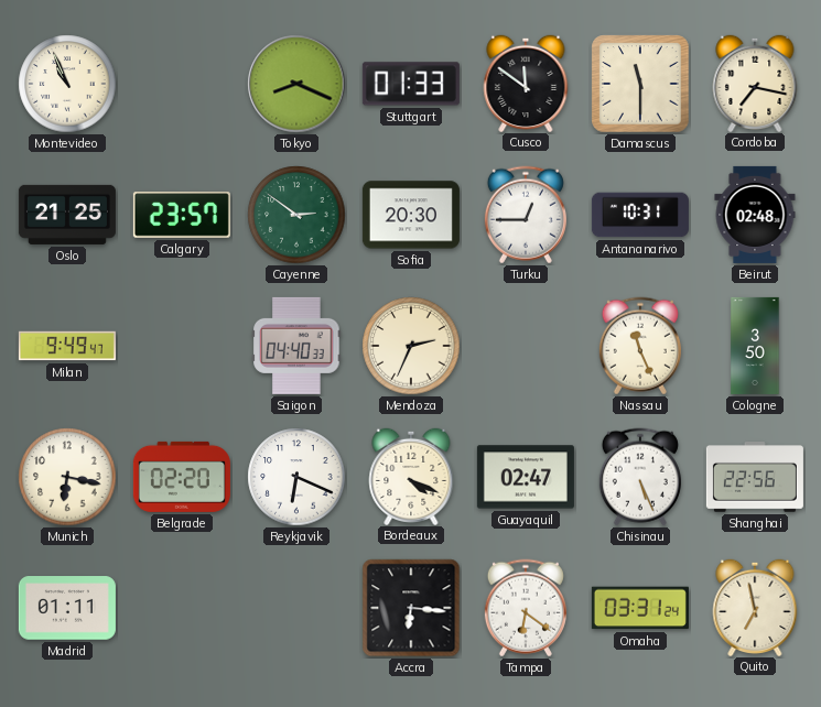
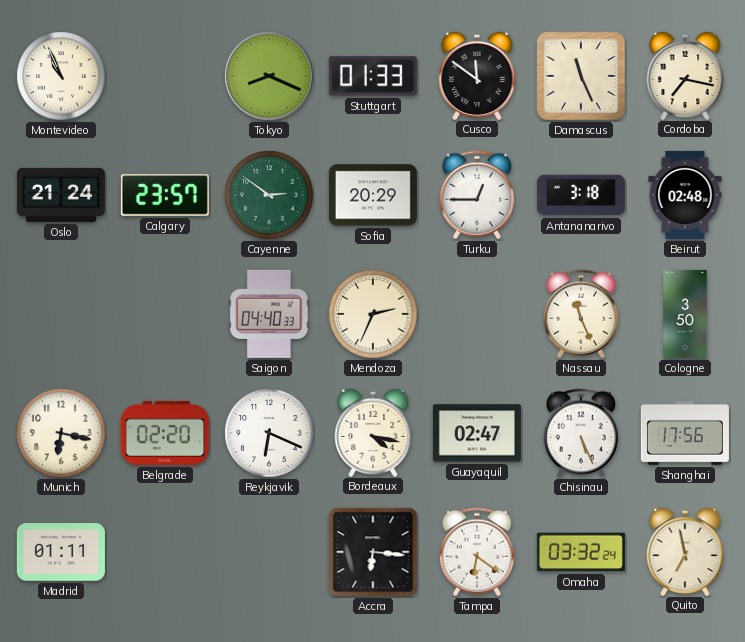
Damascus: 11:30 -> 11:26
Oslo: 21:25 -> 21:24
Sofia: 20:30 -> 20:29
Antananarivo: 10:31 -> 3:18
Milan: 9:49 -> none
Bordeaux: 4:19 -> 4:17
Shanghai: 22:56 -> 17:56
Omaha: 03:31 -> 03:32
